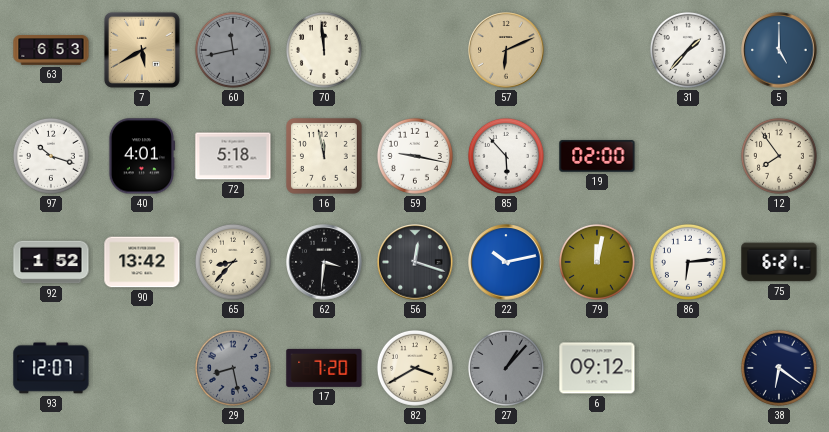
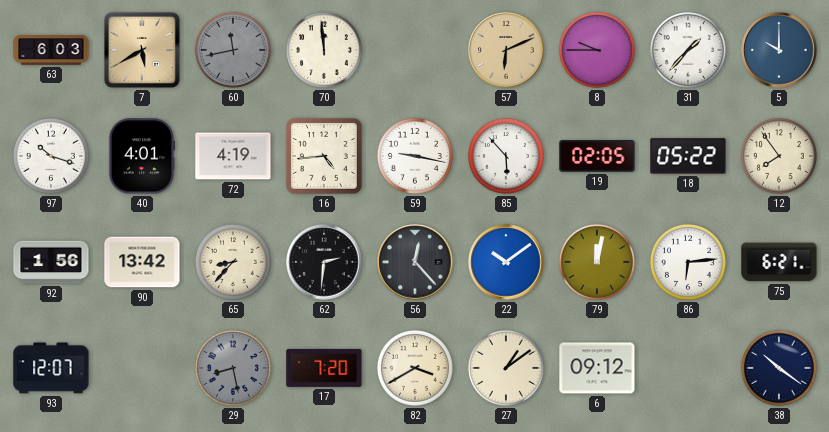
63: 6:53 -> 6:03
8: none -> 9:45
5: 5:00 -> 10:00
72: 5:18 -> 4:19
16: 11:58 -> 4:44
19: 02:00 -> 02:05
18: none -> 05:22
92: 1:52 -> 1:56
62: 3:31 -> 2:31
56: 12:18 -> 12:23
22: 10:13 -> 10:09
27: 1:07 -> 1:09
27 dial: grey -> cream
38: 6:21 -> 10:21
